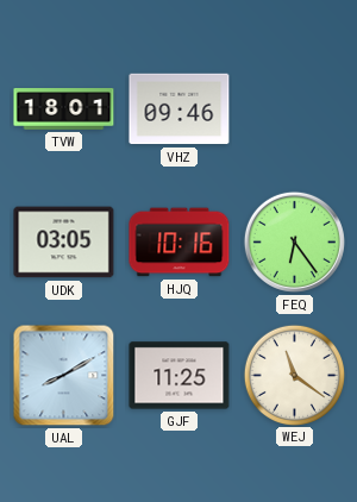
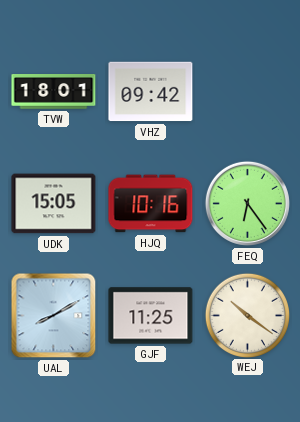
VHZ: 09:46 -> 09:42
UDK: 03:05 -> 15:05
WEJ: 11:21 -> 10:21
